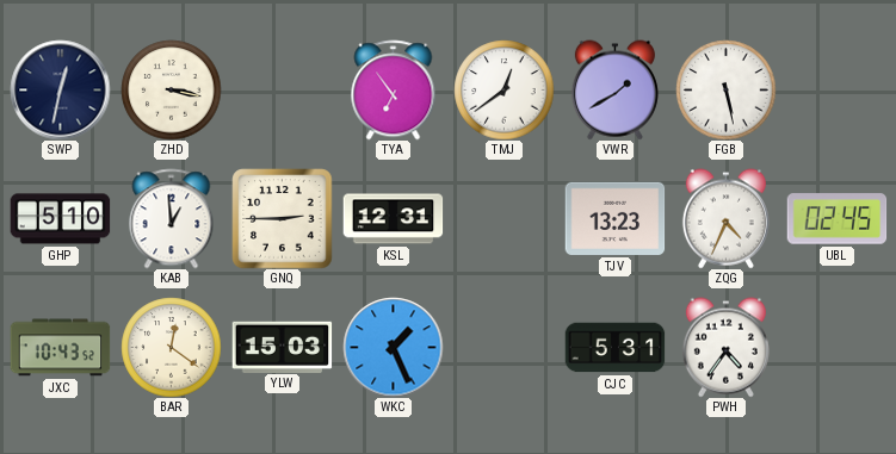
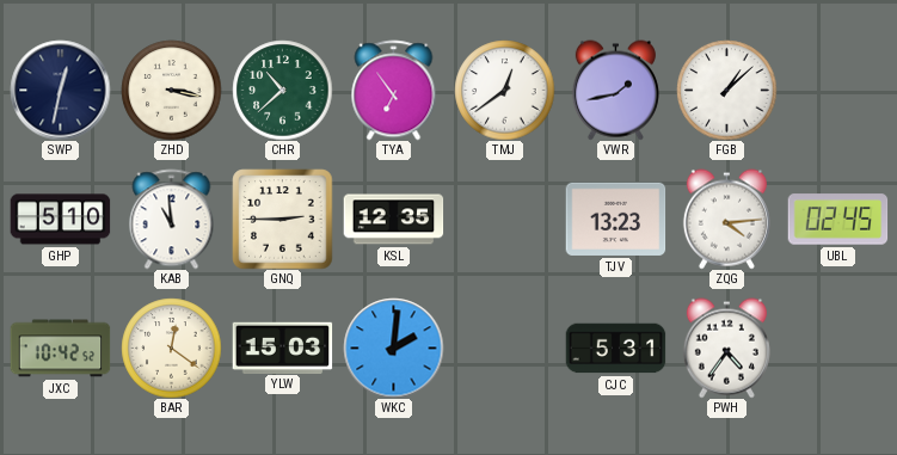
CHR: none -> 10:38
VWR: 1:40 -> 1:43
FGB: 5:28 -> 1:08
KAB: 12:59 -> 10:59
KSL: 12:31 -> 12:35
ZQG: 4:34 -> 4:14
JXC: 10:43 -> 10:42
WKC: 1:26 -> 2:01
